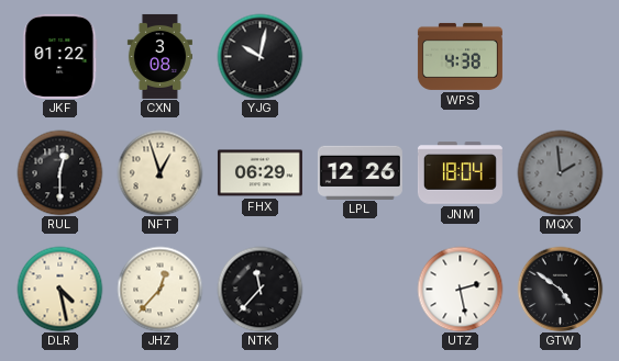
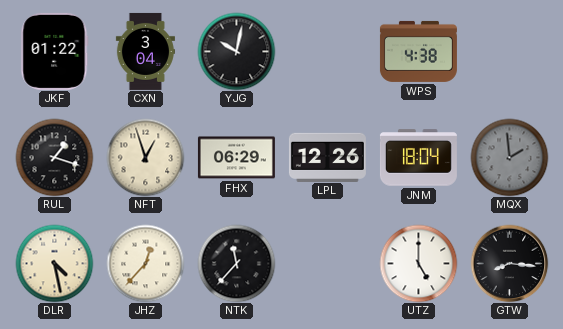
CXN: 3:08 -> 3:04
RUL: 12:30 -> 1:18
UTZ: 2:28 -> 5:00
GTW: 4:51 -> 8:16
